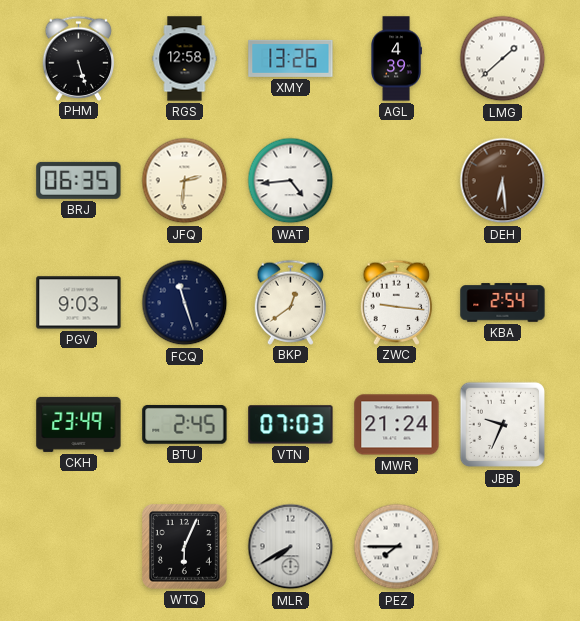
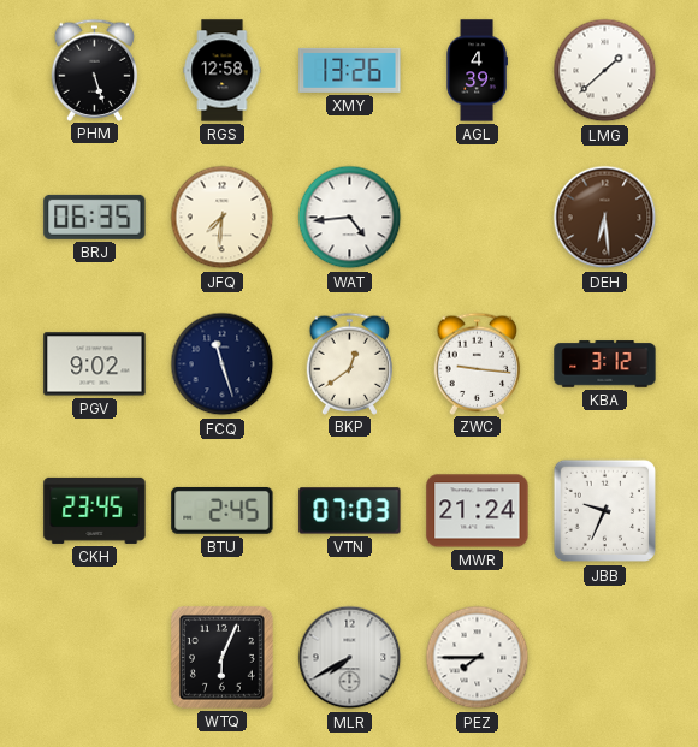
JFQ: 2:31 -> 7:31
PGV: 9:03 -> 9:02
KBA: 2:54 -> 3:12
CKH: 23:49 -> 23:45
